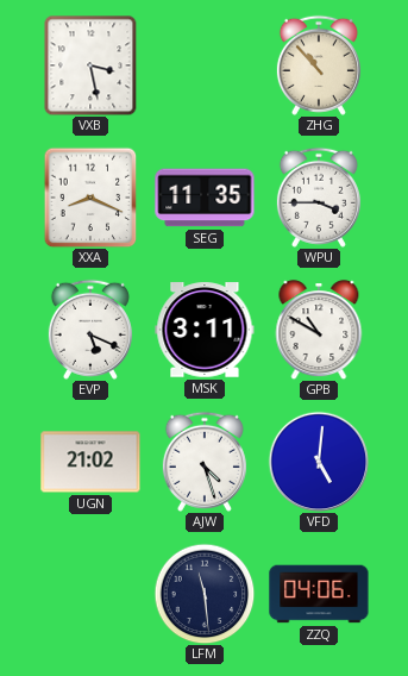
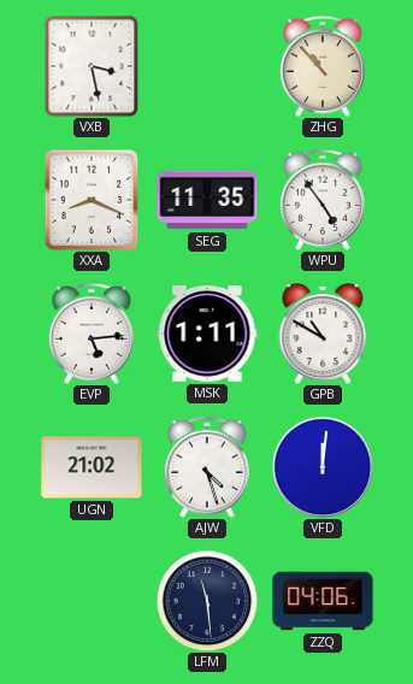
WPU: 3:45 -> 4:54
EVP: 5:19 -> 5:14
MSK: 3:11 -> 1:11
VFD: 5:01 -> 12:01
